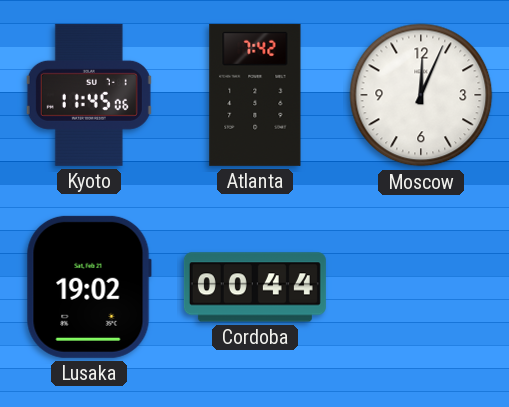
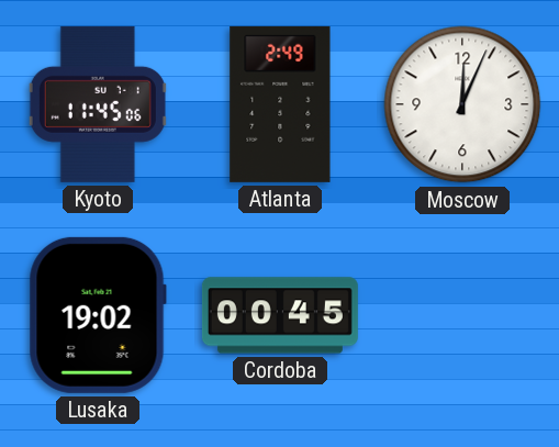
Atlanta: 7:42 -> 2:49
Cordoba: 00:44 -> 00:45
